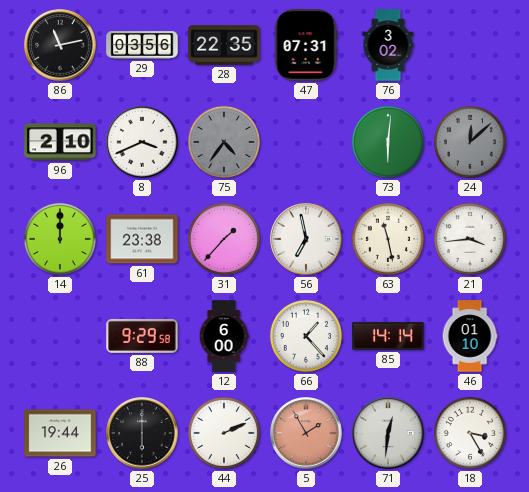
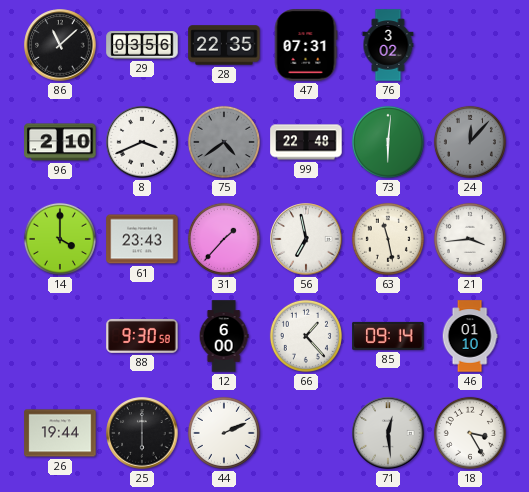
86: 11:13 -> 11:08
75: 4:36 -> 4:39
99: none -> 22:48
24: 12:08 -> 12:07
14: 12:00 -> 4:00
61: 23:38 -> 23:43
88: 9:29 -> 9:30
85: 14:14 -> 09:14
5: 1:55 -> none
71: 12:31 -> 12:29
